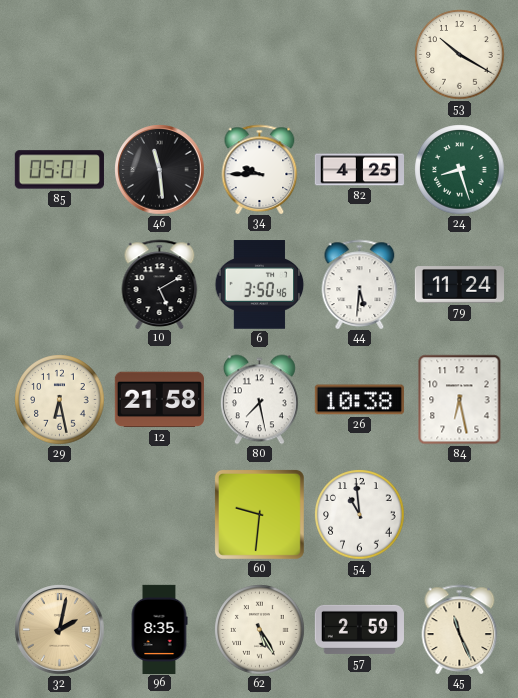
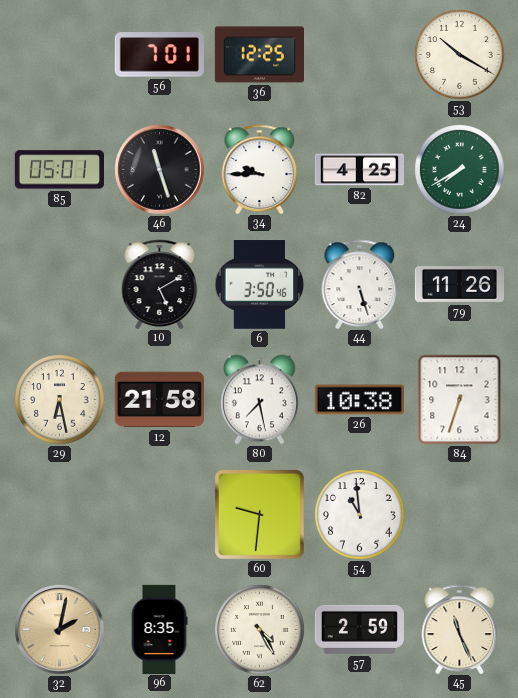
56: none -> 7:01
36: none -> 12:25
46: 11:29 -> 11:27
24: 8:27 -> 7:40
44: 5:31 -> 5:27
79: 11:24 -> 11:26
84: 6:28 -> 6:33
62: 5:25 -> 4:25
